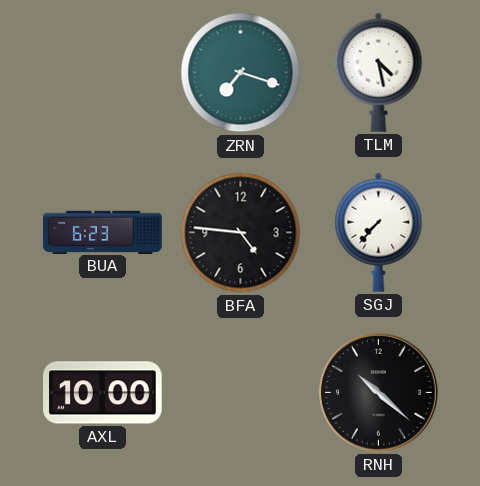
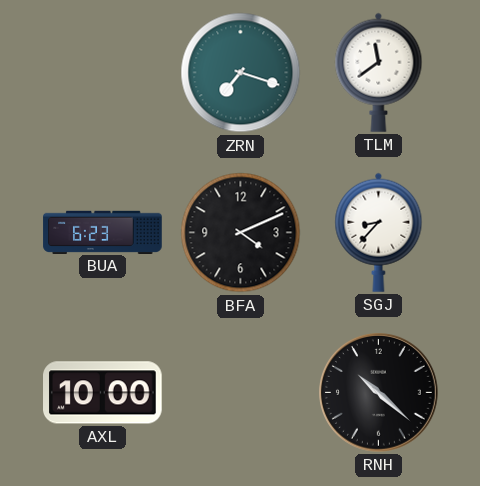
TLM: 4:28 -> 11:39
BFA: 4:46 -> 4:11
SGJ: 7:37 -> 8:37
